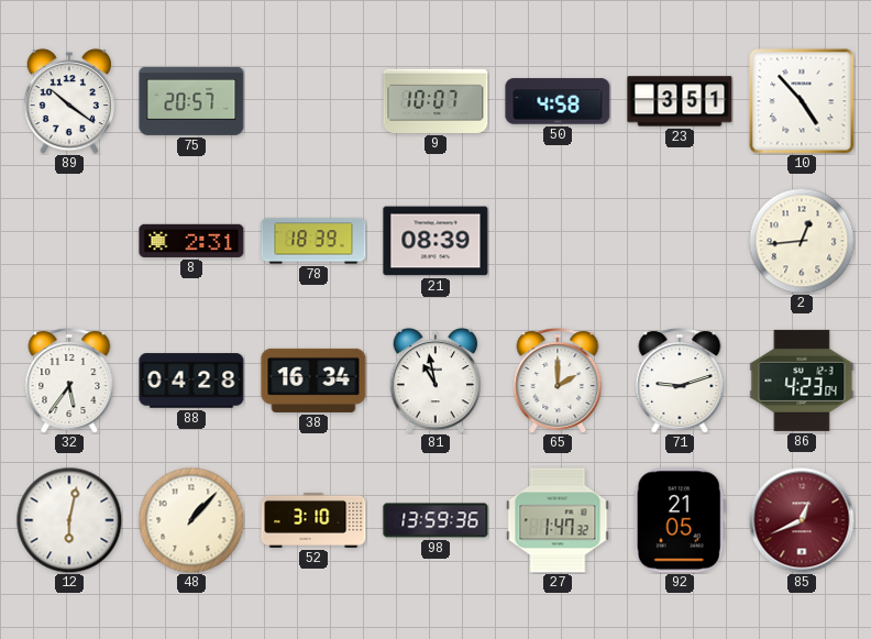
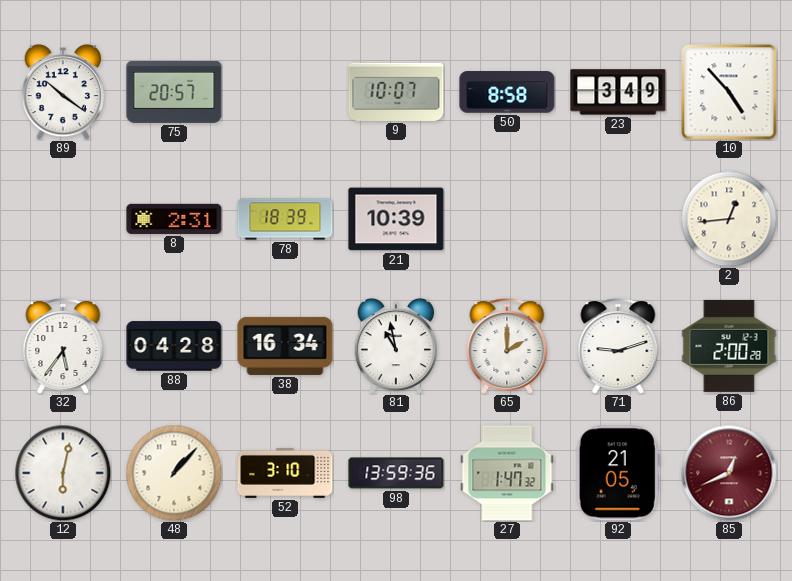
50: 4:58 -> 8:58
23: 3:51 -> 3:49
21: 08:39 -> 10:39
86: 4:23 -> 2:00
